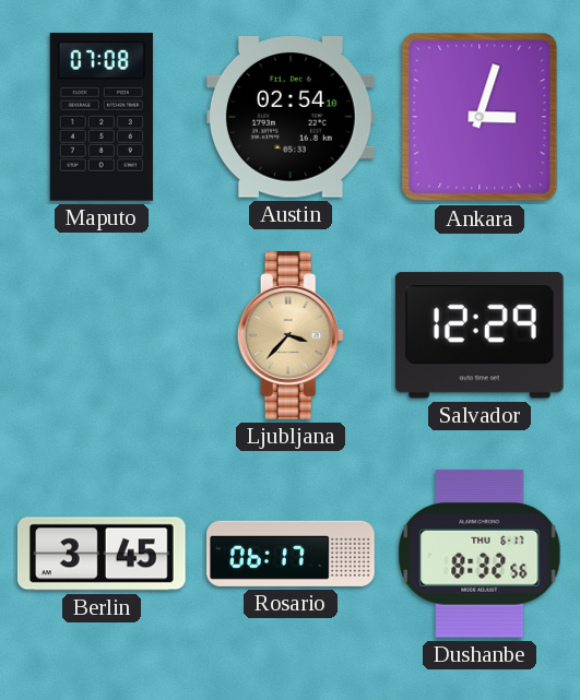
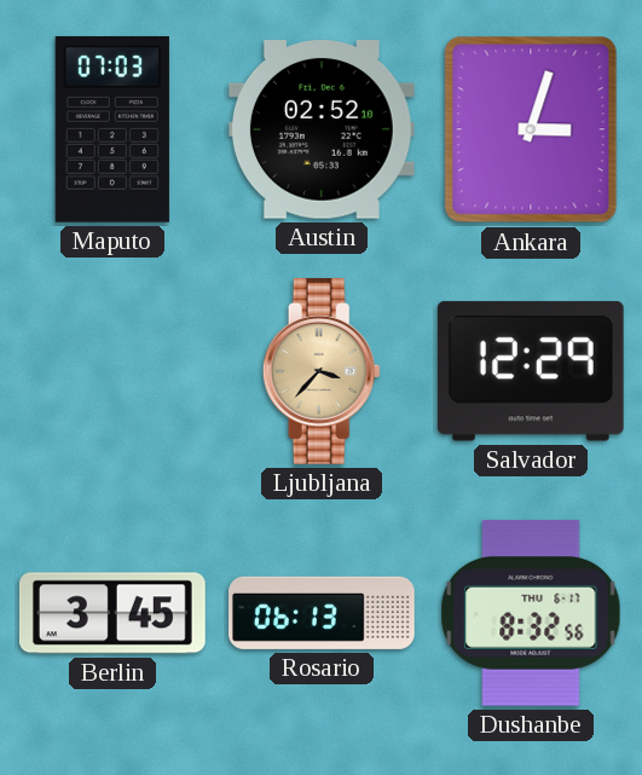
Maputo: 07:08 -> 07:03
Austin: 02:54 -> 02:52
Rosario: 06:17 -> 06:13
